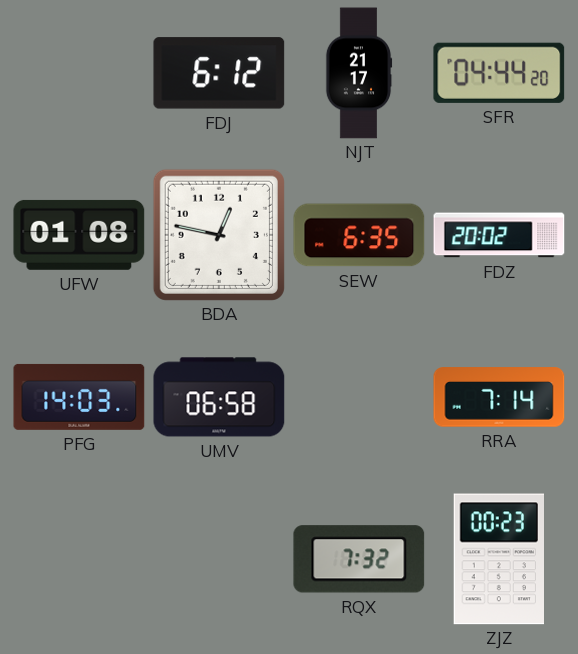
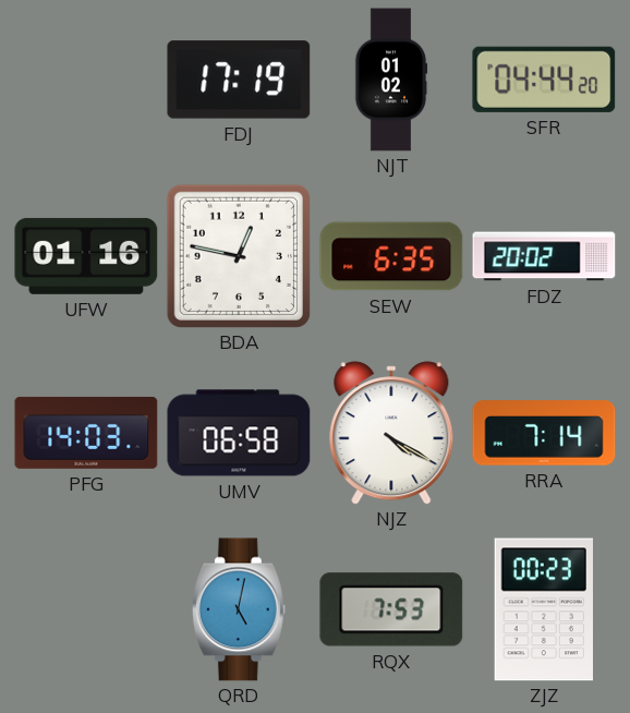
FDJ: 6:12 -> 17:19
NJT: 21:17 -> 01:02
UFW: 01:08 -> 01:16
NJZ: none -> 4:20
QRD: none -> 5:02
RQX: 7:32 -> 7:53
